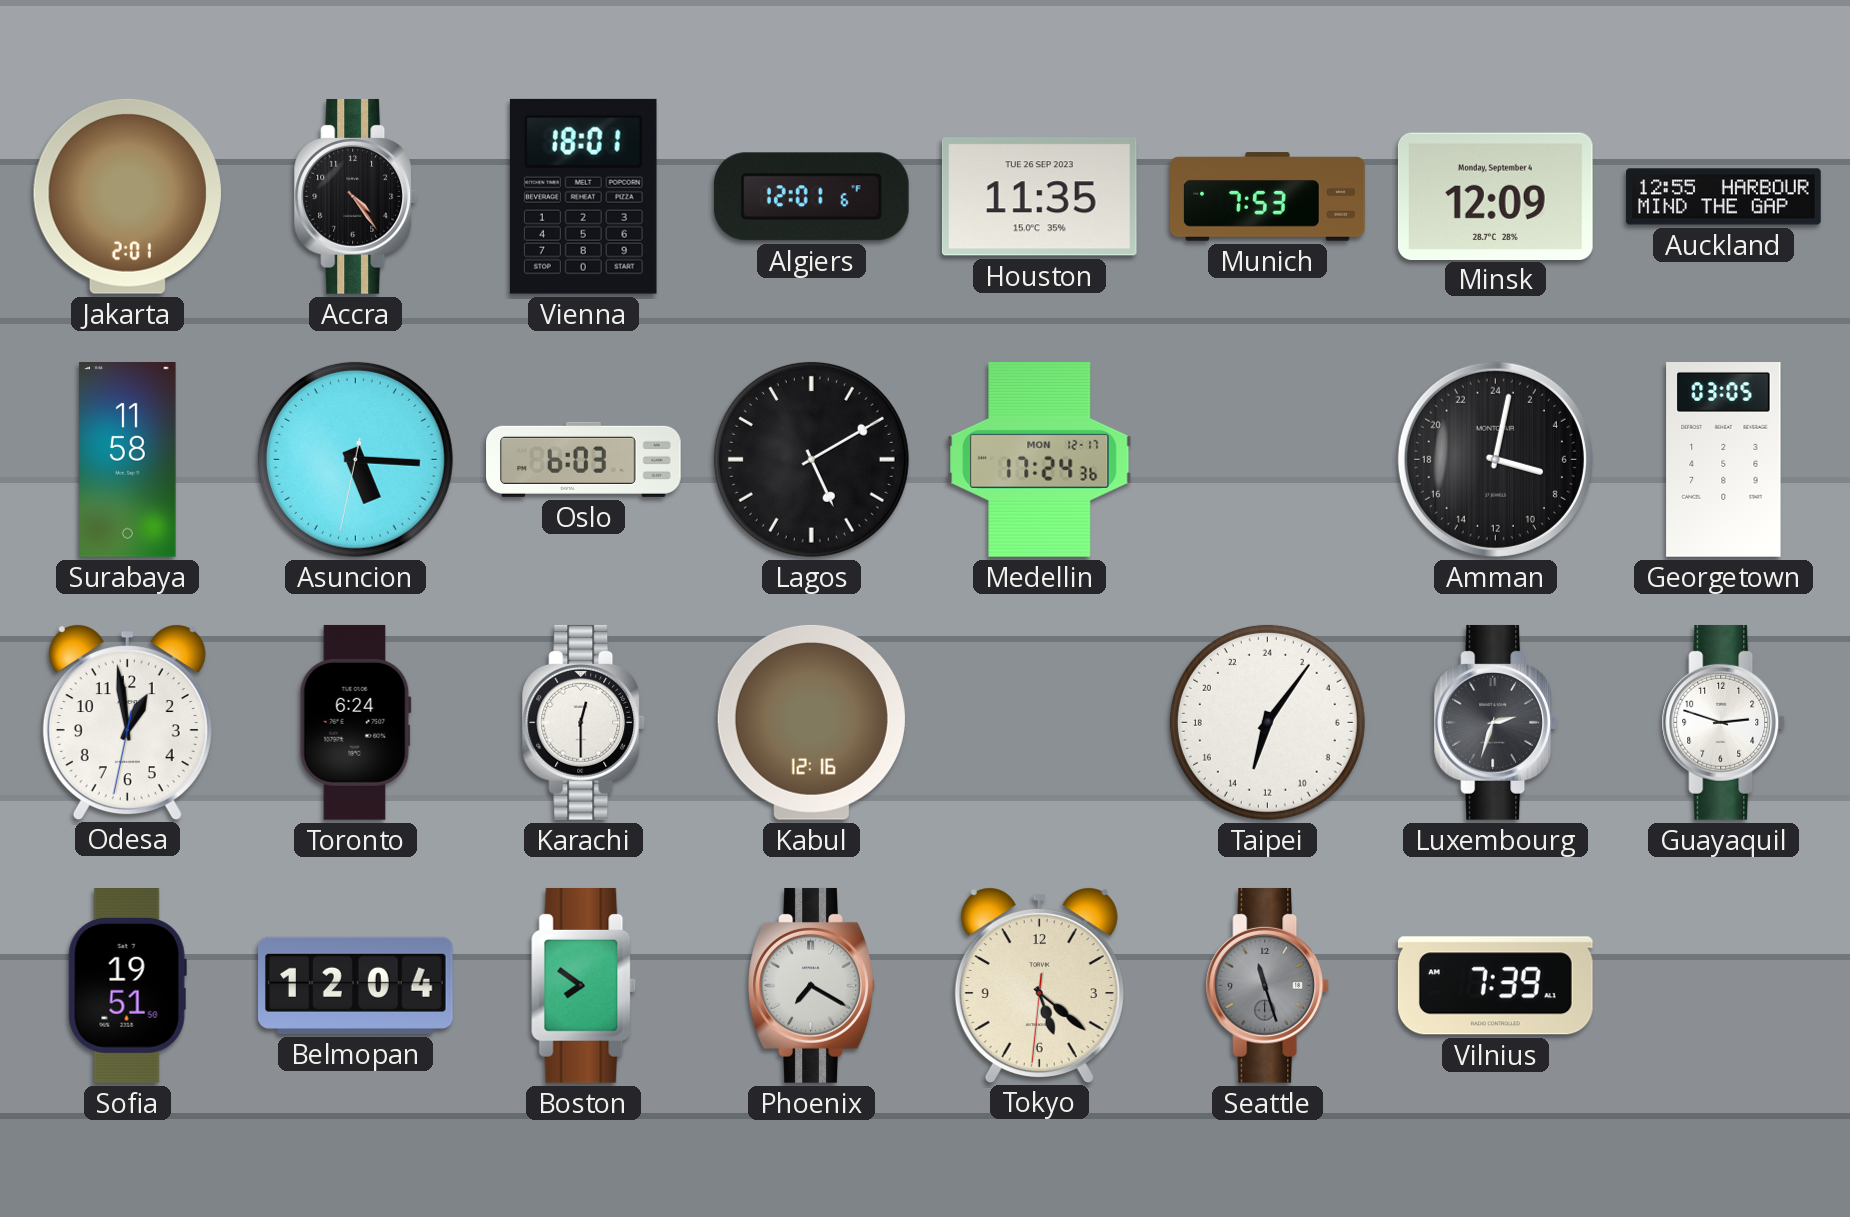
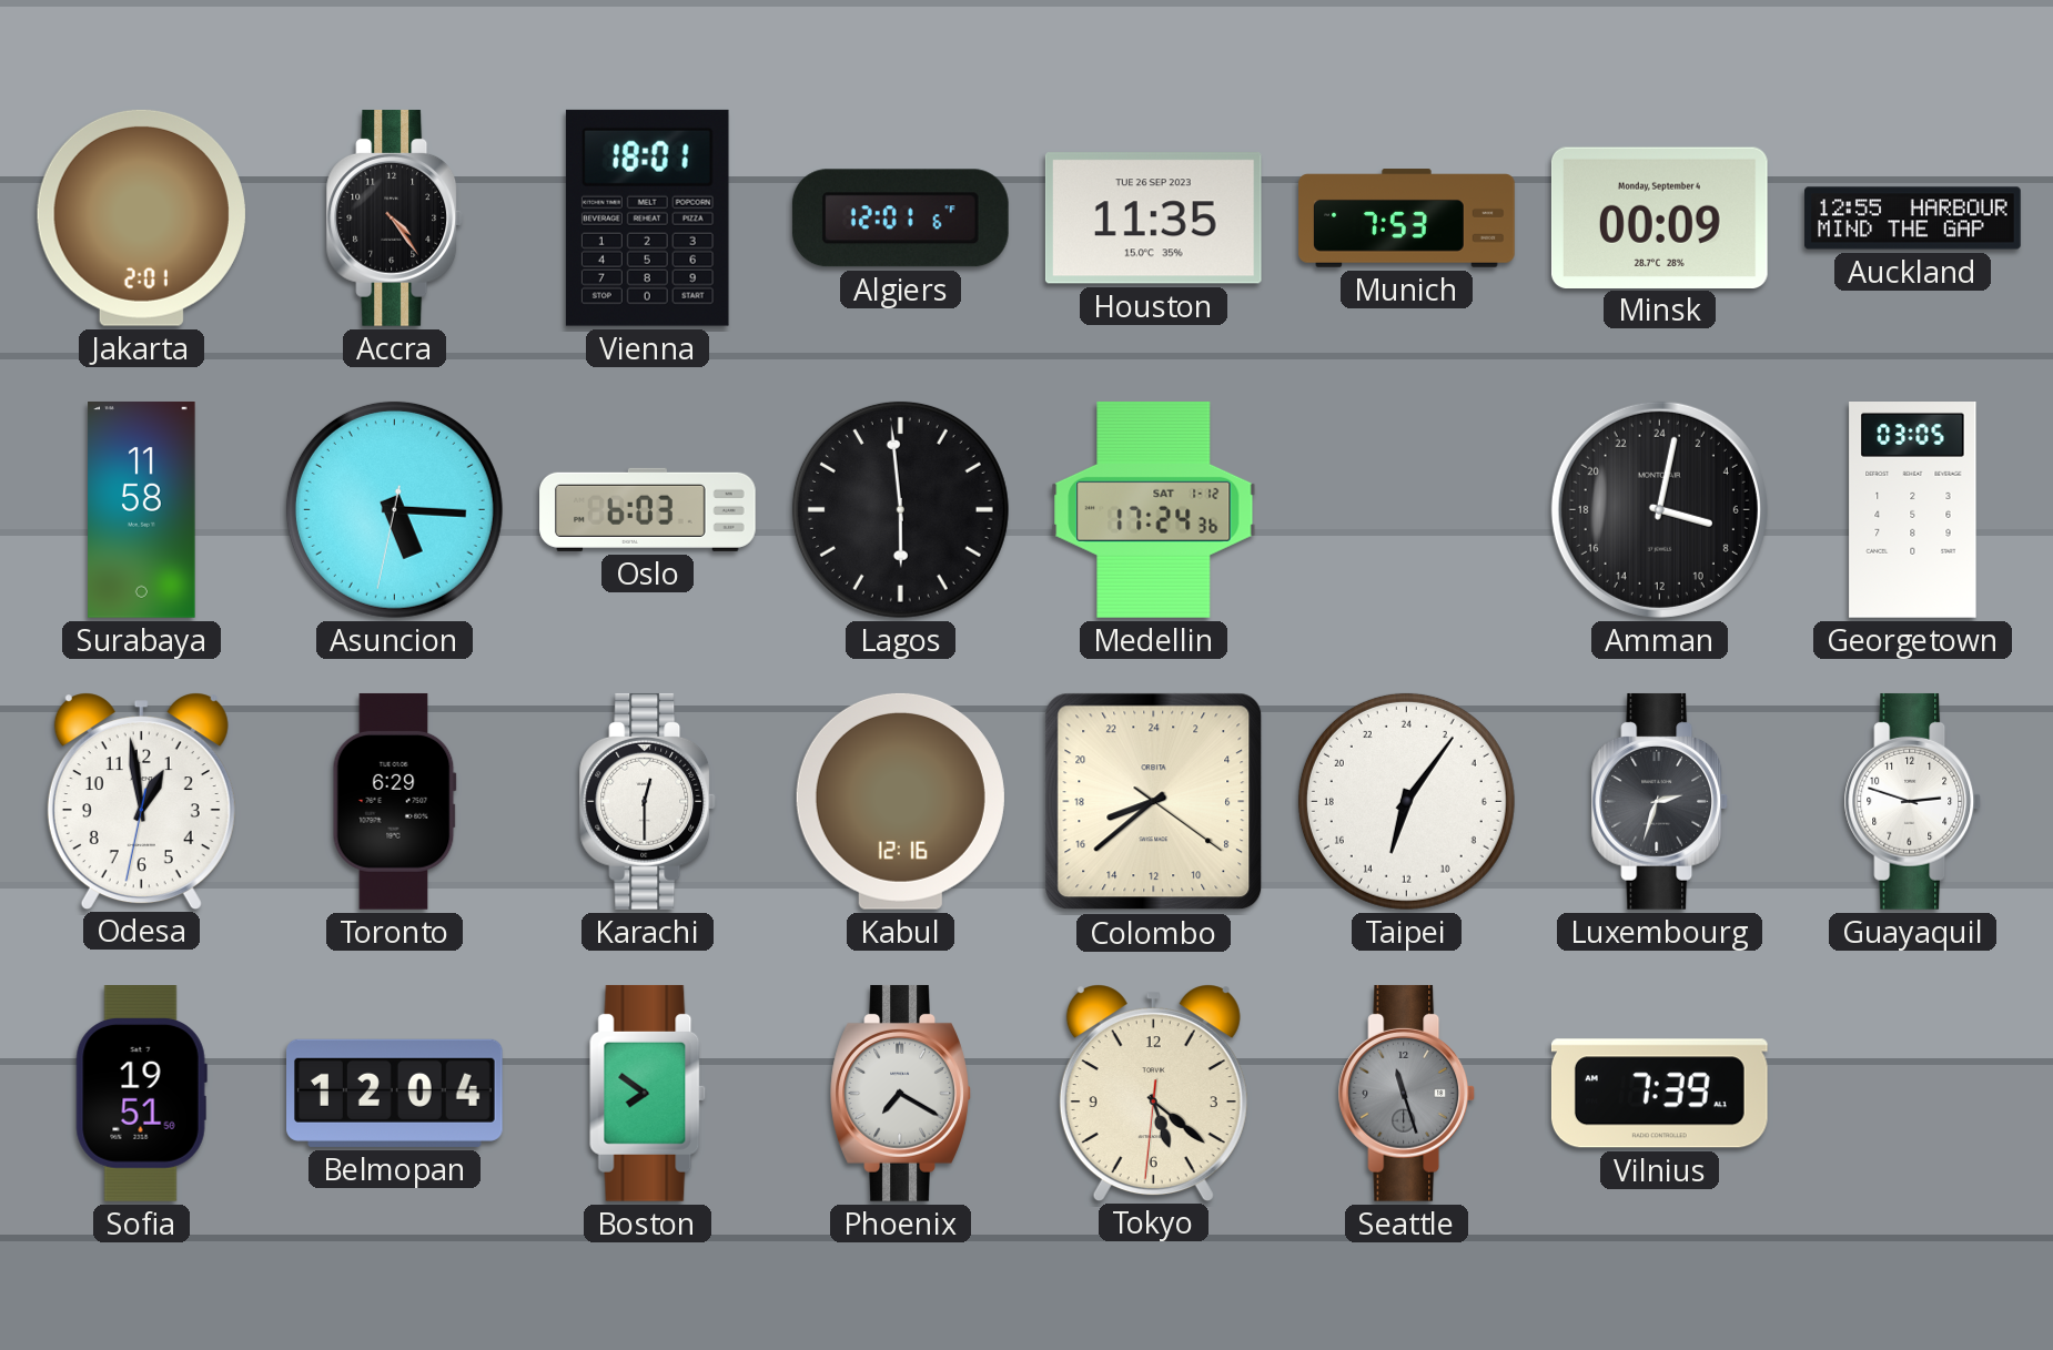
Minsk: 12:09 -> 00:09
Lagos: 5:10 -> 5:59
Medellin date: MON 12-17 -> SAT 1-12
Toronto: 6:24 -> 6:29
Colombo: none -> 16:38
